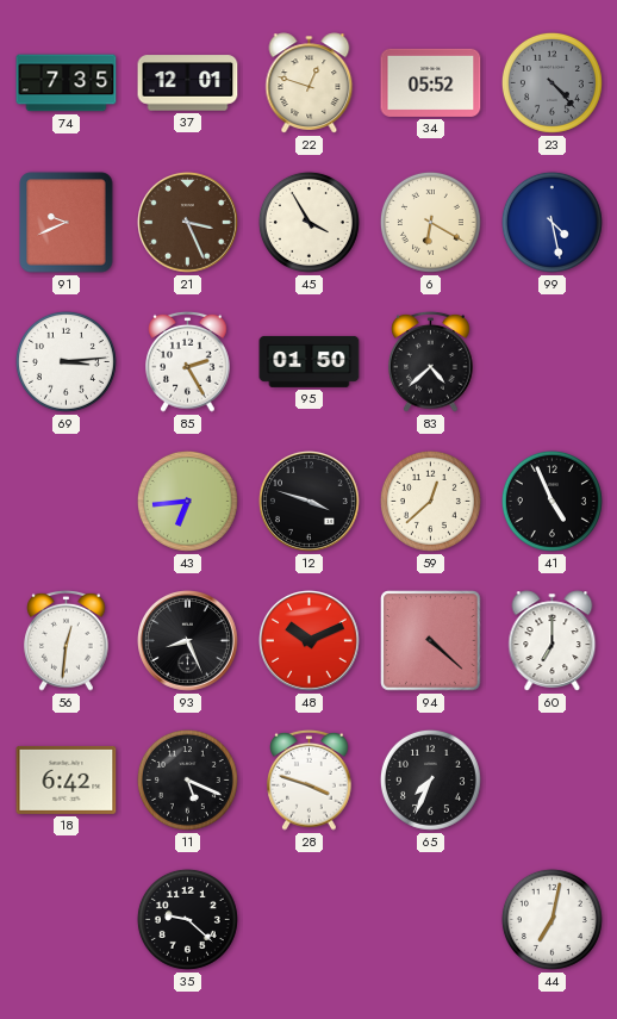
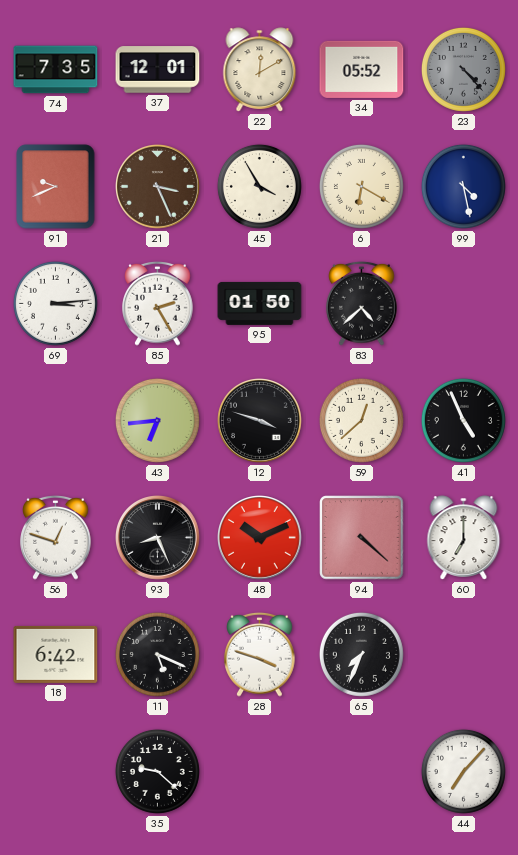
22: 12:48 -> 12:10
56: 12:31 -> 12:48
44: 7:02 -> 7:07
